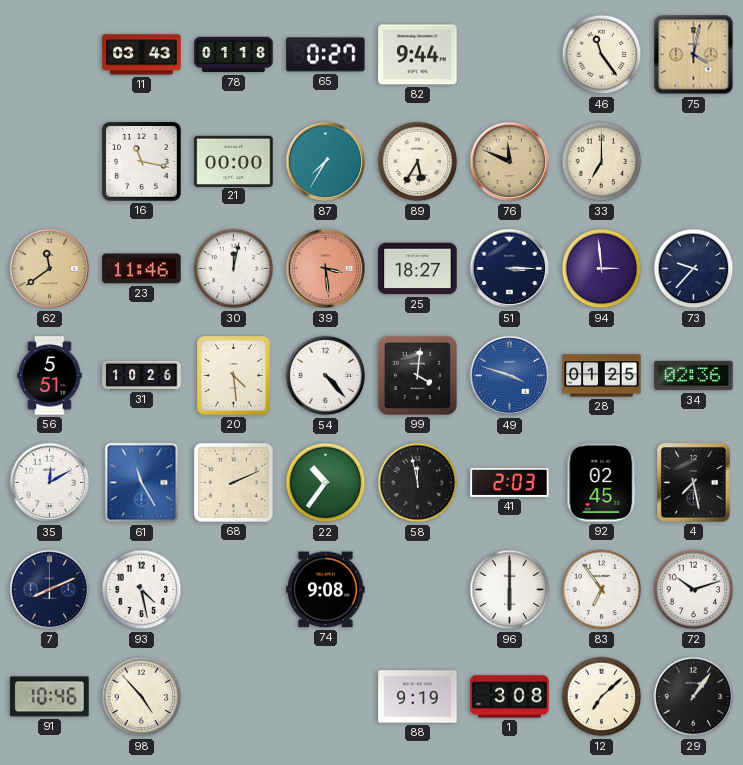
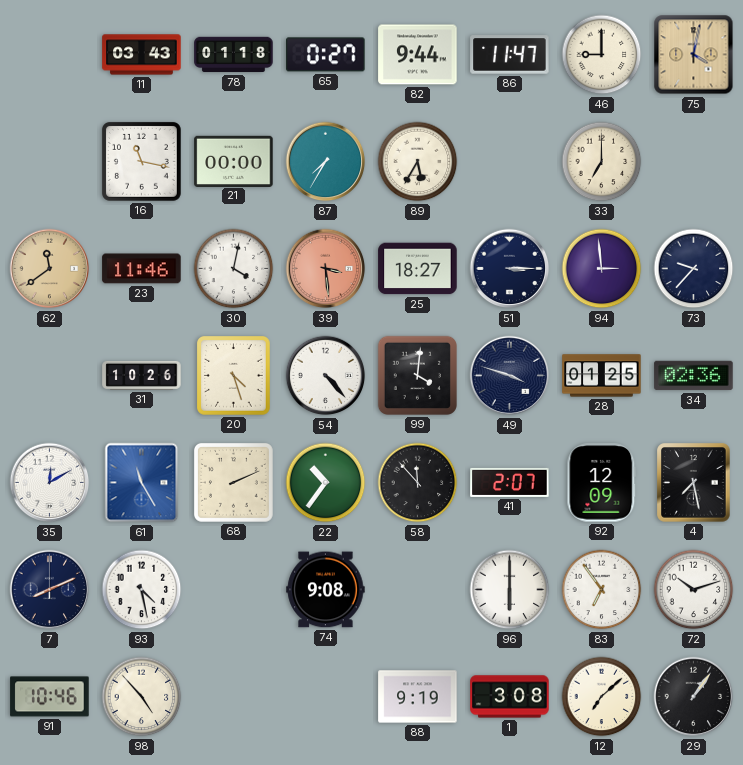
86: none -> 11:47
46: 11:24 -> 9:00
76: 11:49 -> none
30: 12:02 -> 4:02
56: 5:51 -> none
20: 4:29 -> 4:27
49 dial: blue -> navy
58: 11:58 -> 11:53
41: 2:03 -> 2:07
92: 02:45 -> 12:09
